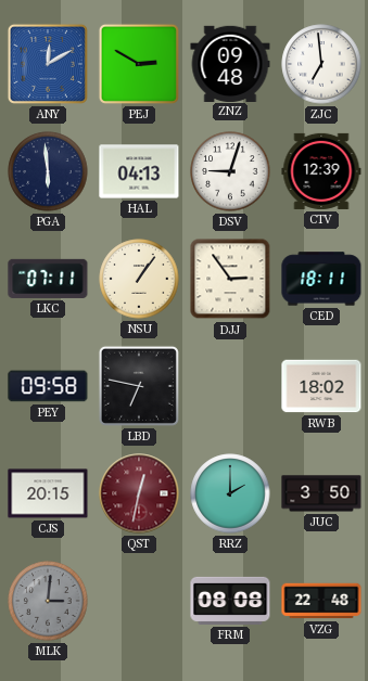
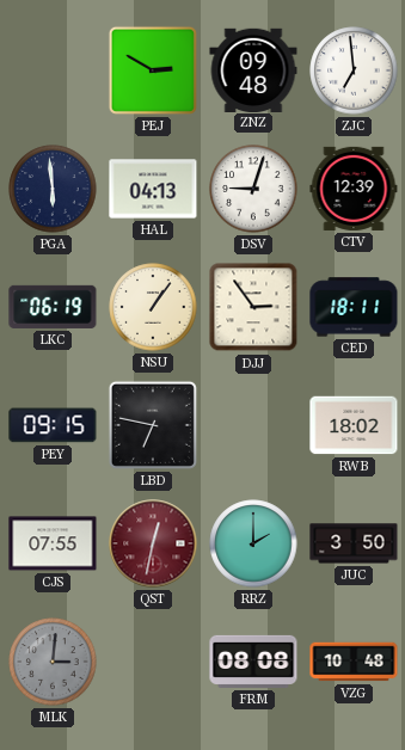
ANY: 12:10 -> none
LKC: 07:11 -> 06:19
PEY: 09:58 -> 09:15
CJS: 20:15 -> 07:55
VZG: 22:48 -> 10:48
